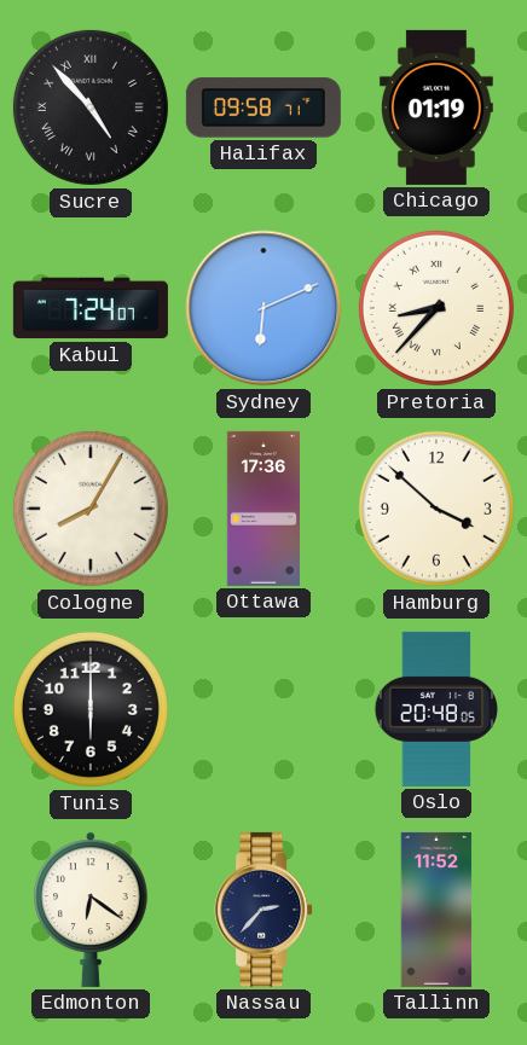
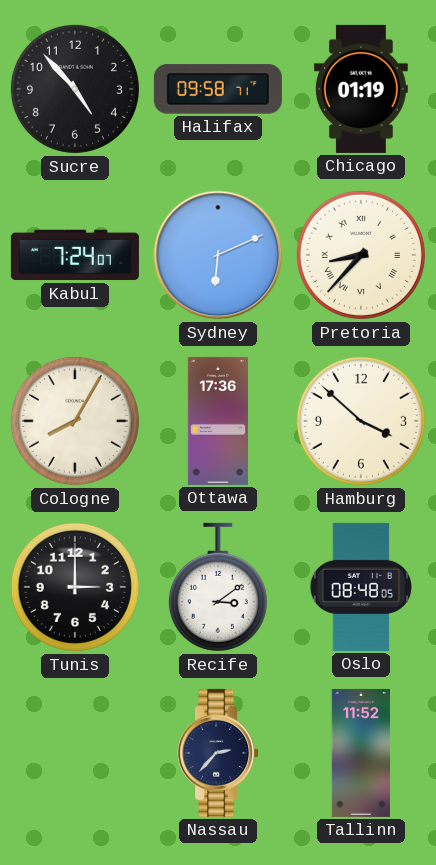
Sucre numerals: Roman -> Arabic
Tunis: 6:00 -> 3:00
Recife: none -> 3:09
Oslo: 20:48 -> 08:48
Edmonton: 6:21 -> none
